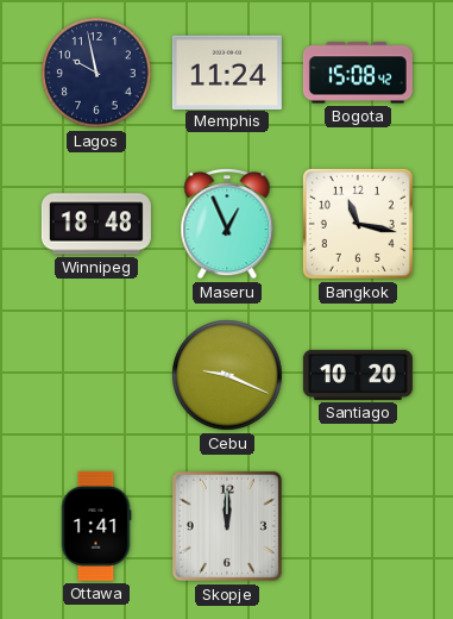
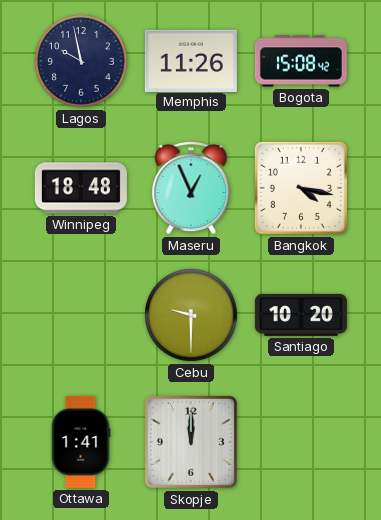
Memphis: 11:24 -> 11:26
Bangkok: 11:17 -> 4:17
Cebu: 9:19 -> 9:30
